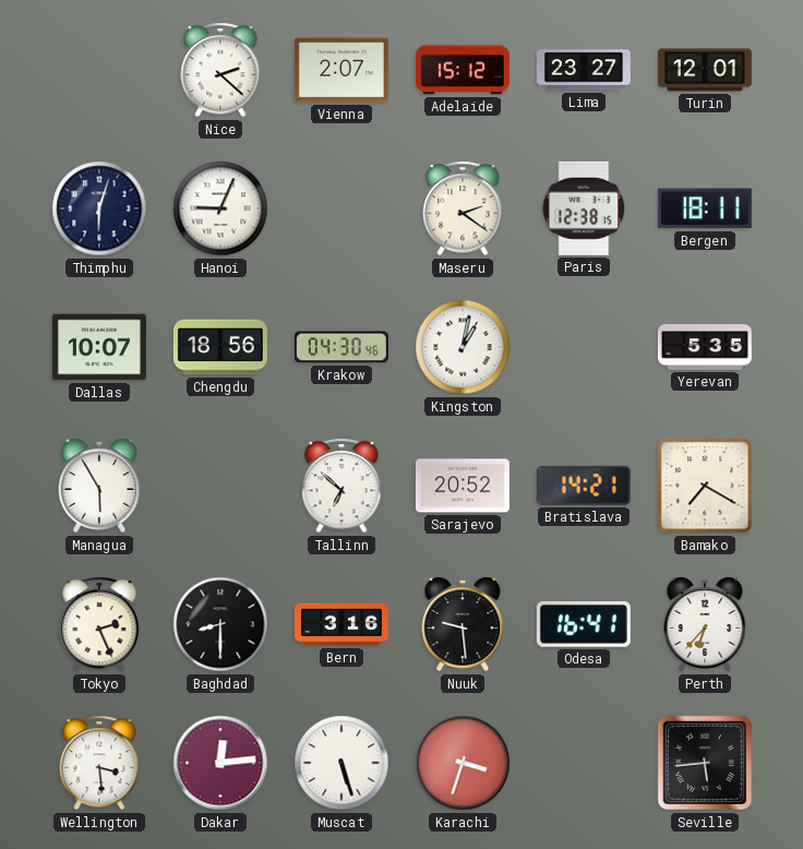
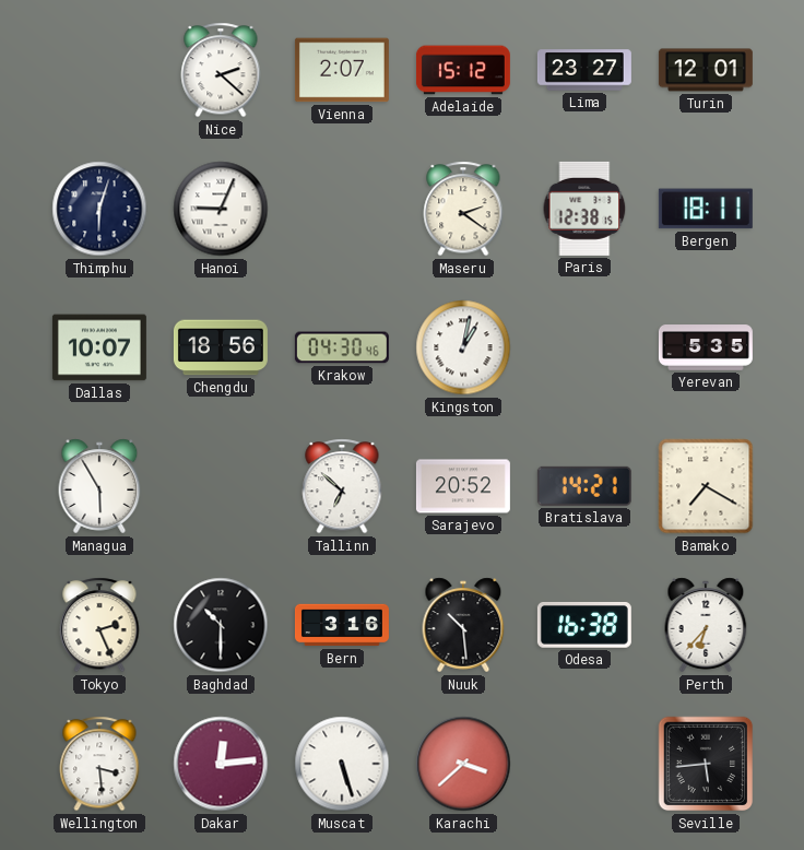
Baghdad: 8:30 -> 10:30
Nuuk: 9:29 -> 10:29
Odesa: 16:41 -> 16:38
Karachi: 3:33 -> 3:38
